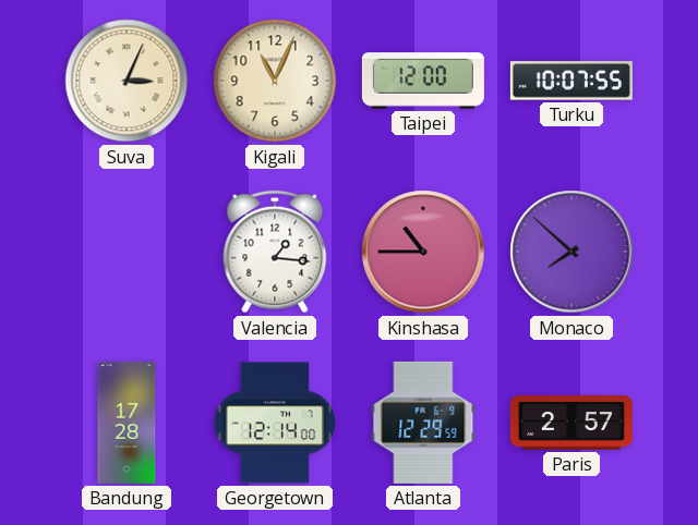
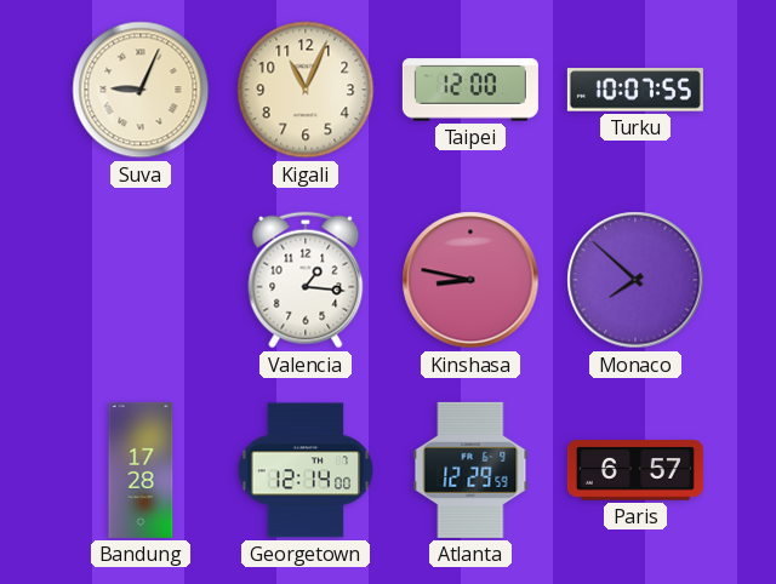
Suva: 3:04 -> 9:04
Kinshasa: 10:45 -> 8:47
Paris: 2:57 -> 6:57
